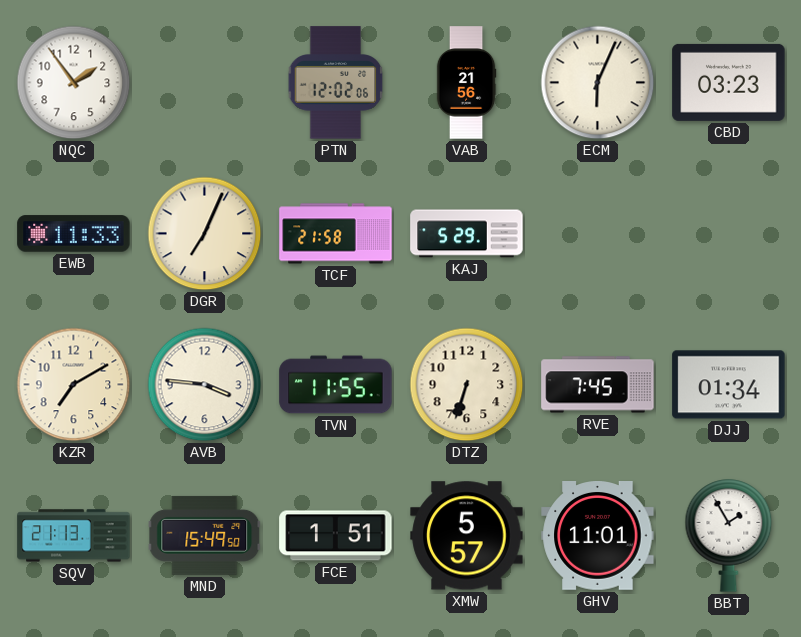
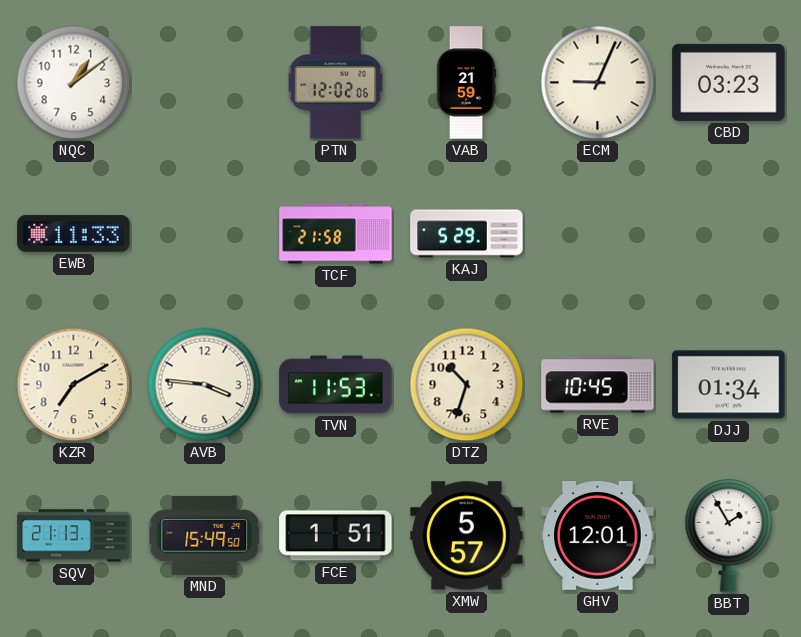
NQC: 1:54 -> 1:09
VAB: 21:56 -> 21:59
ECM: 6:04 -> 9:04
DGR: 7:04 -> none
TVN: 11:55 -> 11:53
DTZ: 6:33 -> 10:33
RVE: 7:45 -> 10:45
GHV: 11:01 -> 12:01
